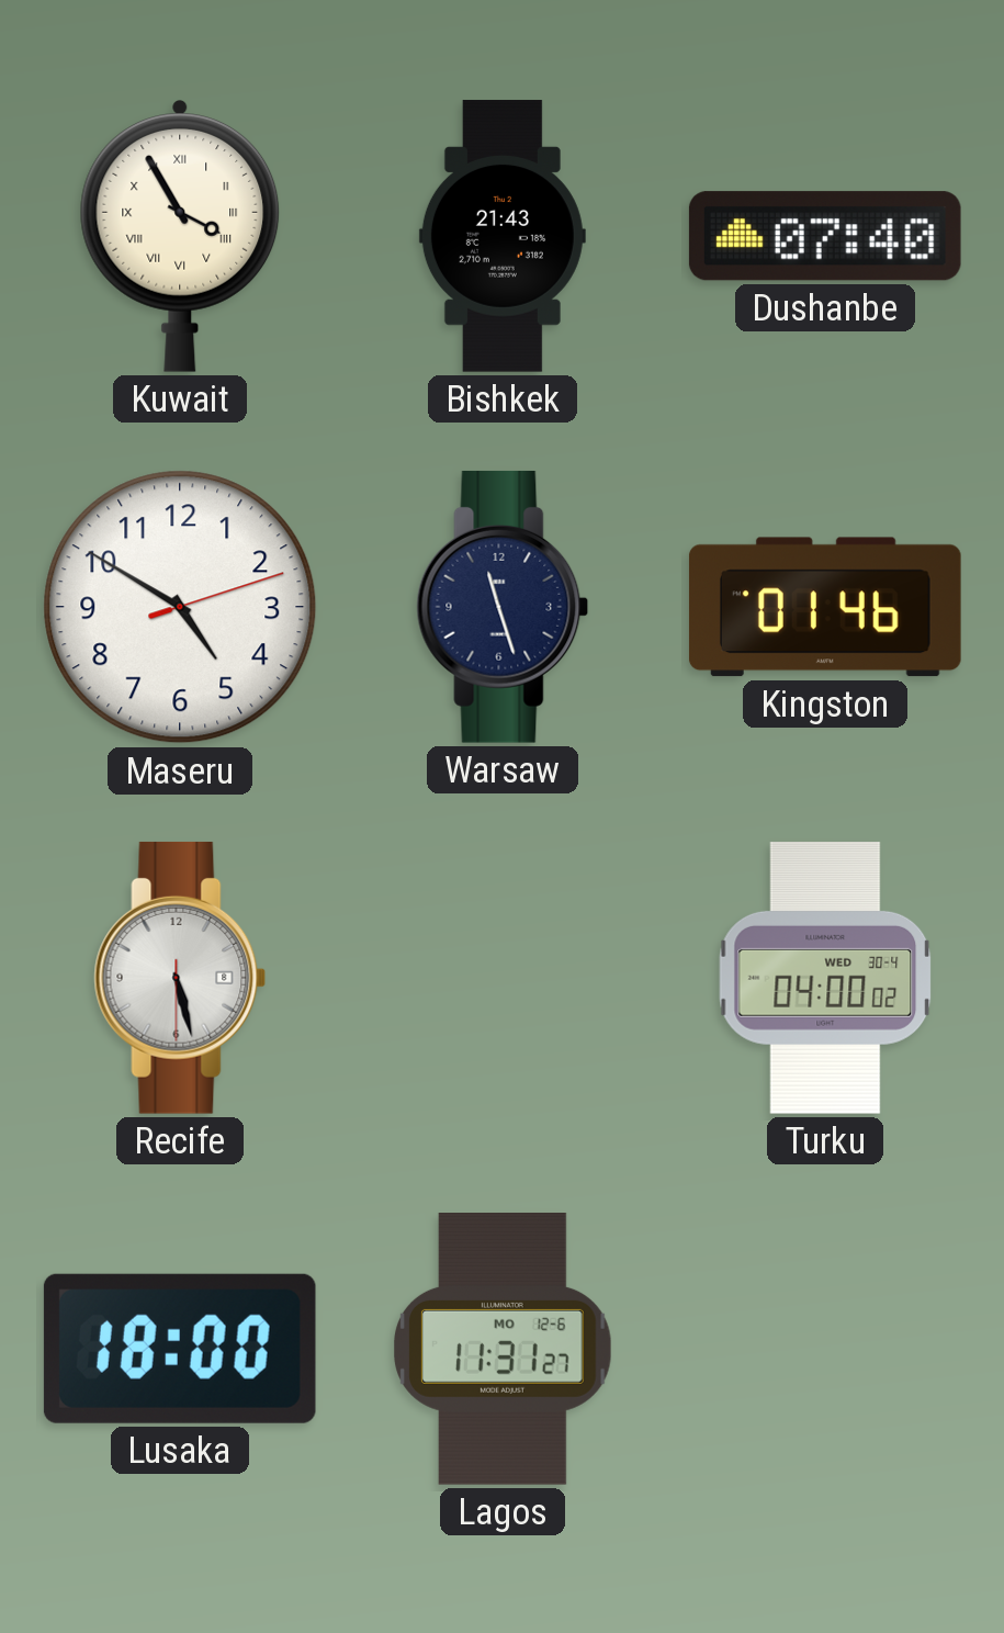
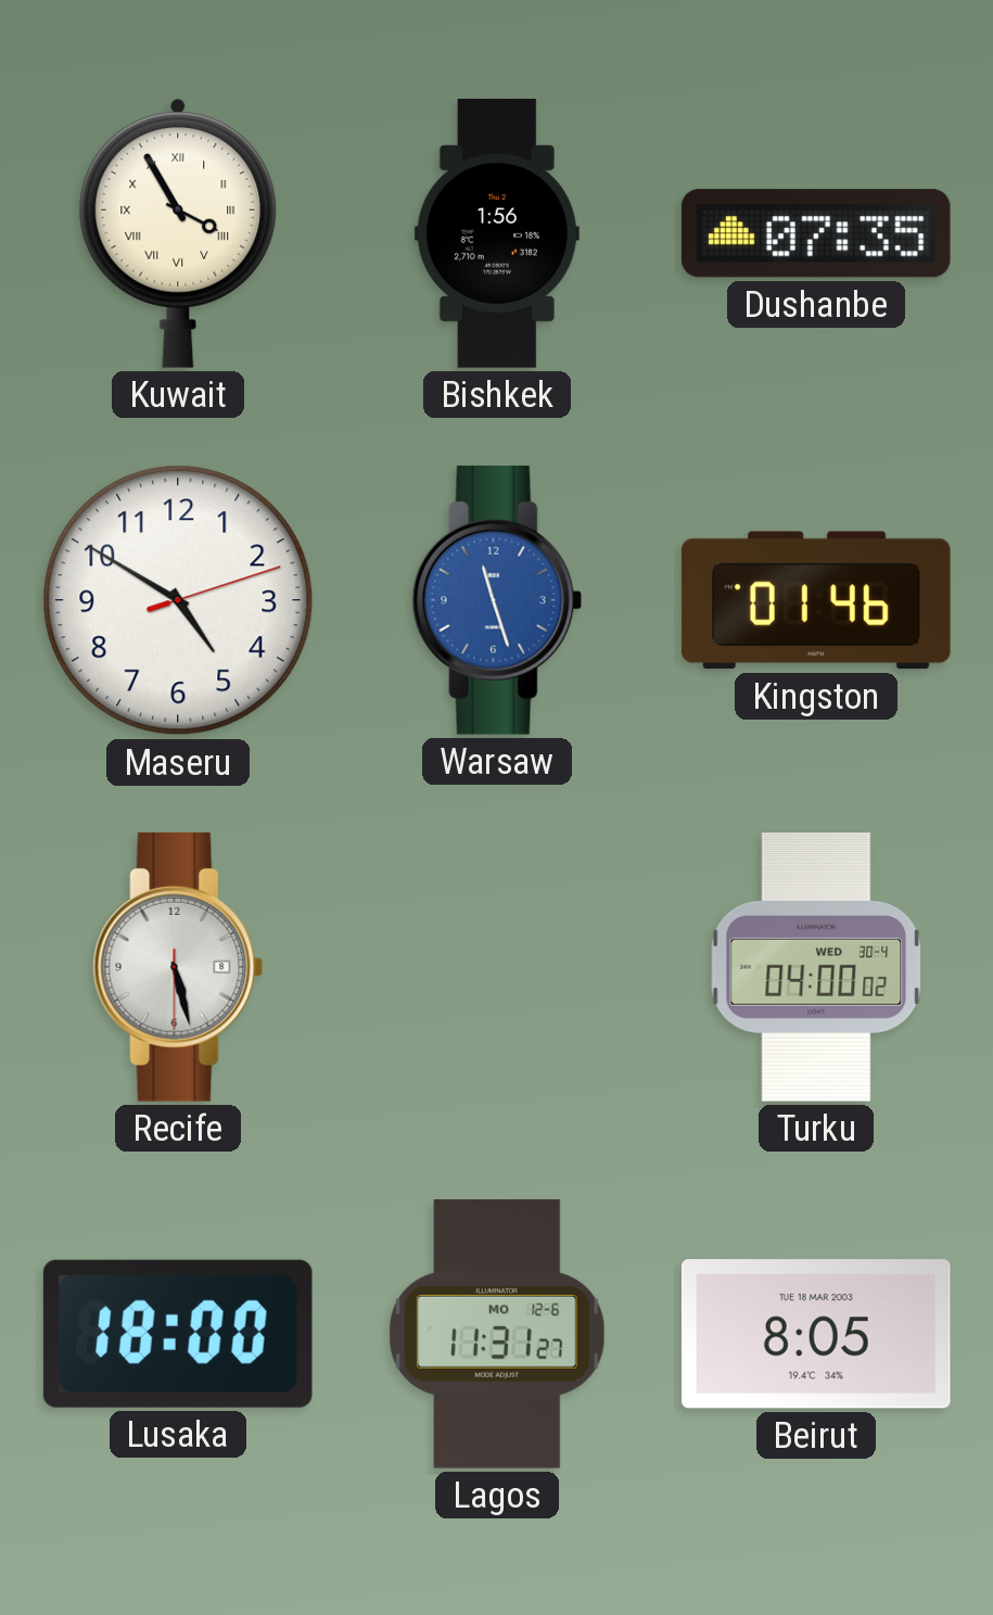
Bishkek: 21:43 -> 1:56
Dushanbe: 07:40 -> 07:35
Warsaw dial: navy -> blue
Beirut: none -> 8:05
